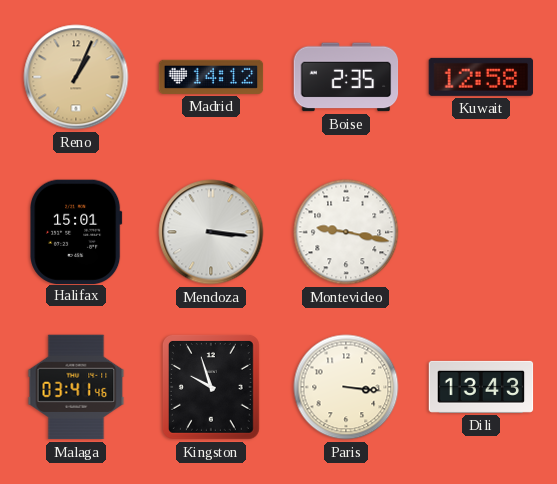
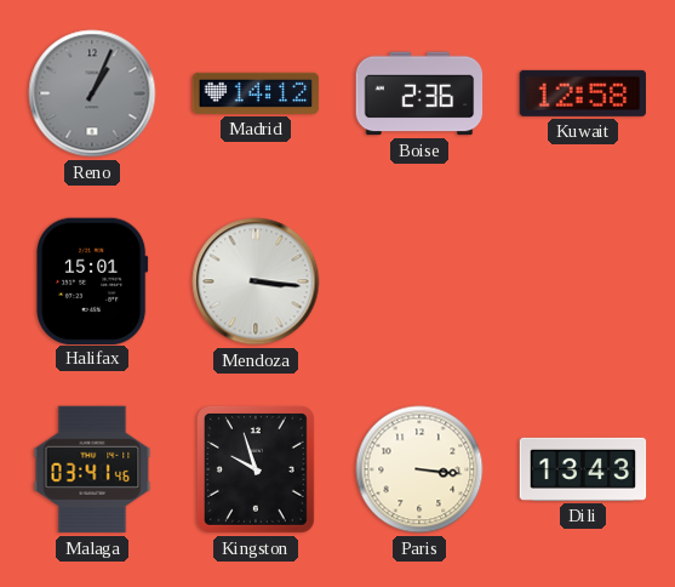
Reno dial: champagne -> grey
Boise: 2:35 -> 2:36
Montevideo: 9:17 -> none
